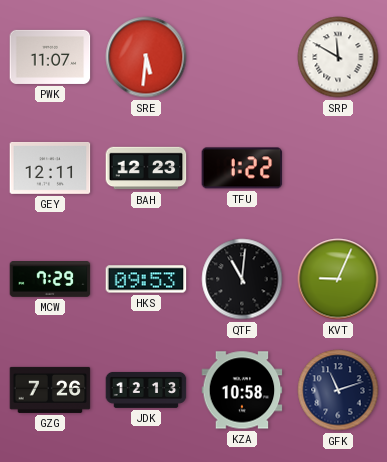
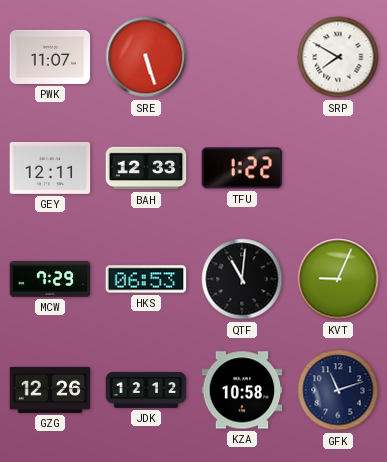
SRE: 5:31 -> 5:27
SRP: 11:50 -> 7:50
BAH: 12:23 -> 12:33
HKS: 09:53 -> 06:53
GZG: 7:26 -> 12:26
JDK: 12:13 -> 12:12
